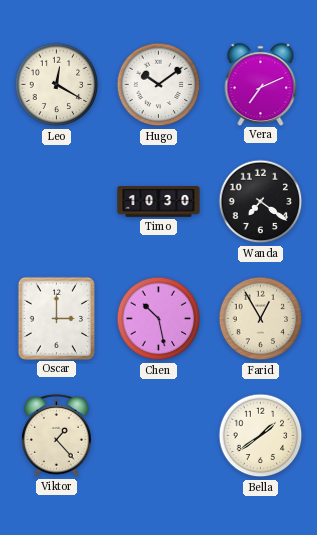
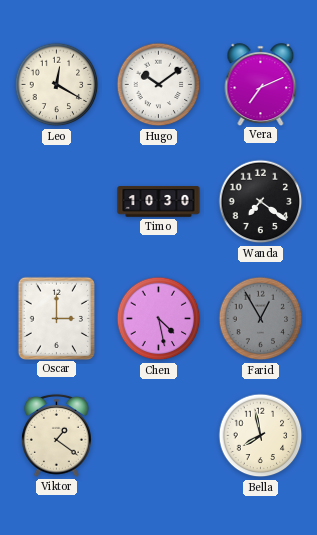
Chen: 10:28 -> 4:28
Farid dial: cream -> grey
Viktor: 1:23 -> 1:21
Bella: 1:39 -> 7:58
